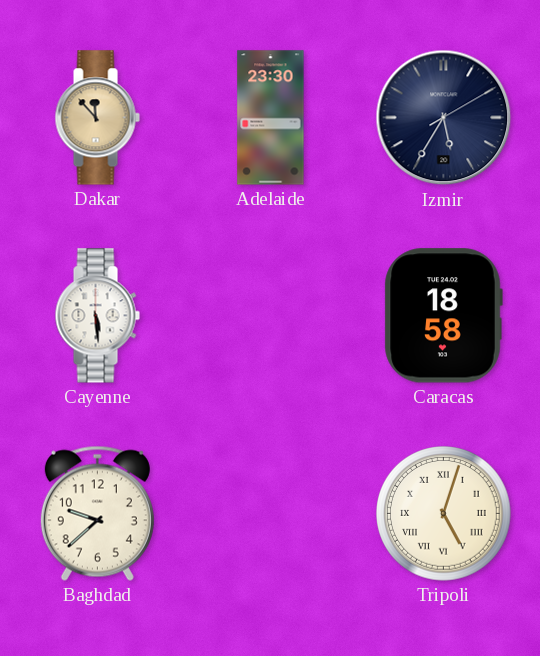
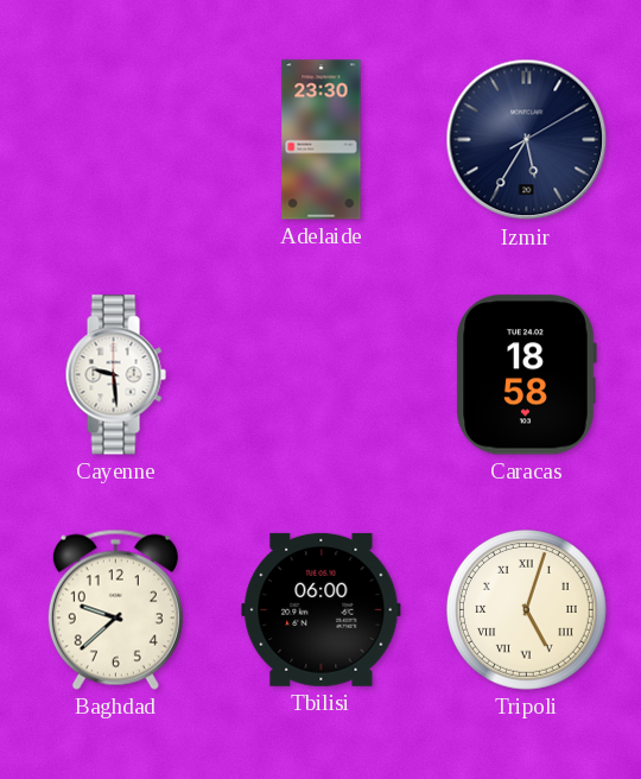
Dakar: 11:53 -> none
Cayenne: 5:29 -> 9:29
Tbilisi: none -> 06:00
